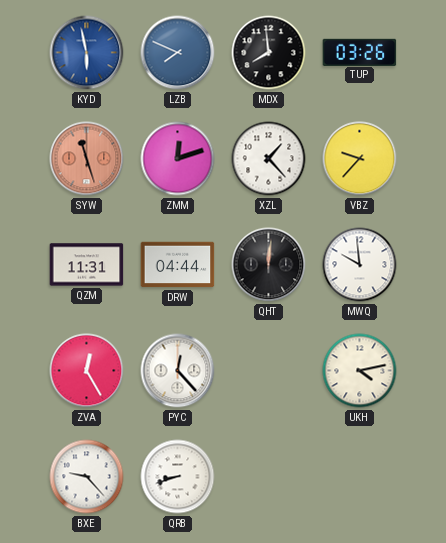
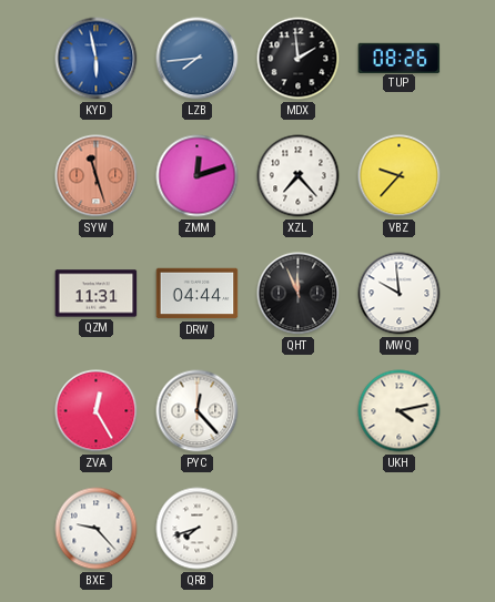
LZB: 7:49 -> 7:44
MDX: 7:59 -> 1:59
TUP: 03:26 -> 08:26
XZL: 1:23 -> 7:23
QHT: 12:01 -> 11:56
QRB: 8:42 -> 7:42
